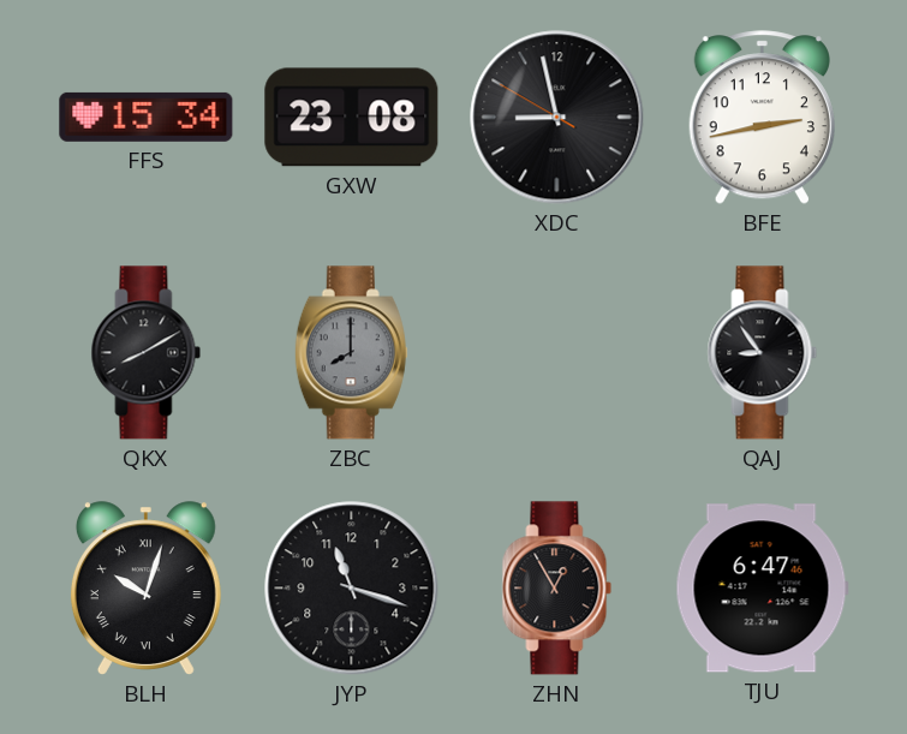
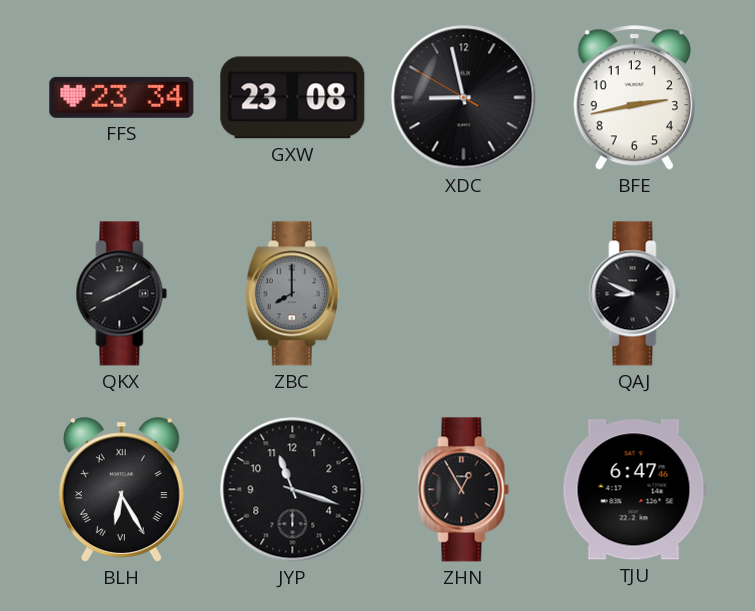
FFS: 15:34 -> 23:34
QAJ: 8:54 -> 8:49
BLH: 10:03 -> 6:25
